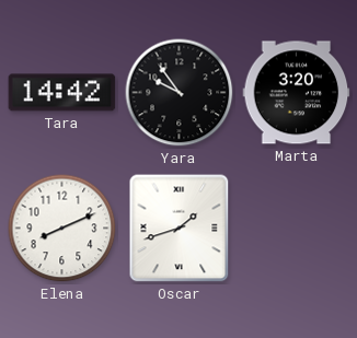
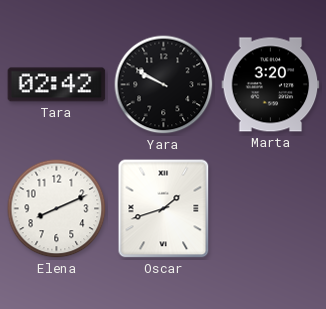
Tara: 14:42 -> 02:42
Yara: 9:54 -> 9:50
